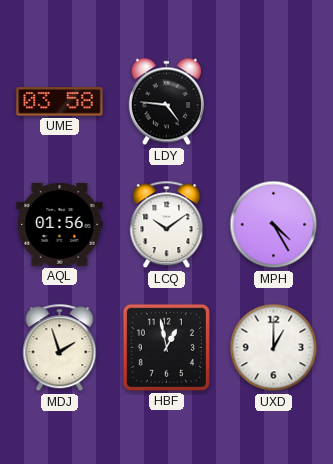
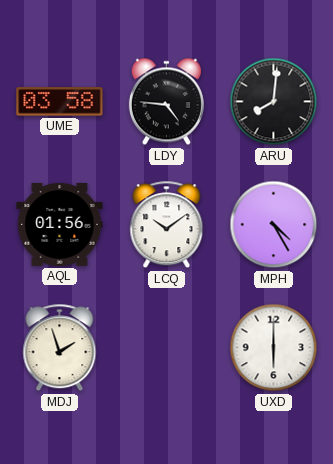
ARU: none -> 8:01
HBF: 12:58 -> none
UXD: 1:00 -> 6:00
